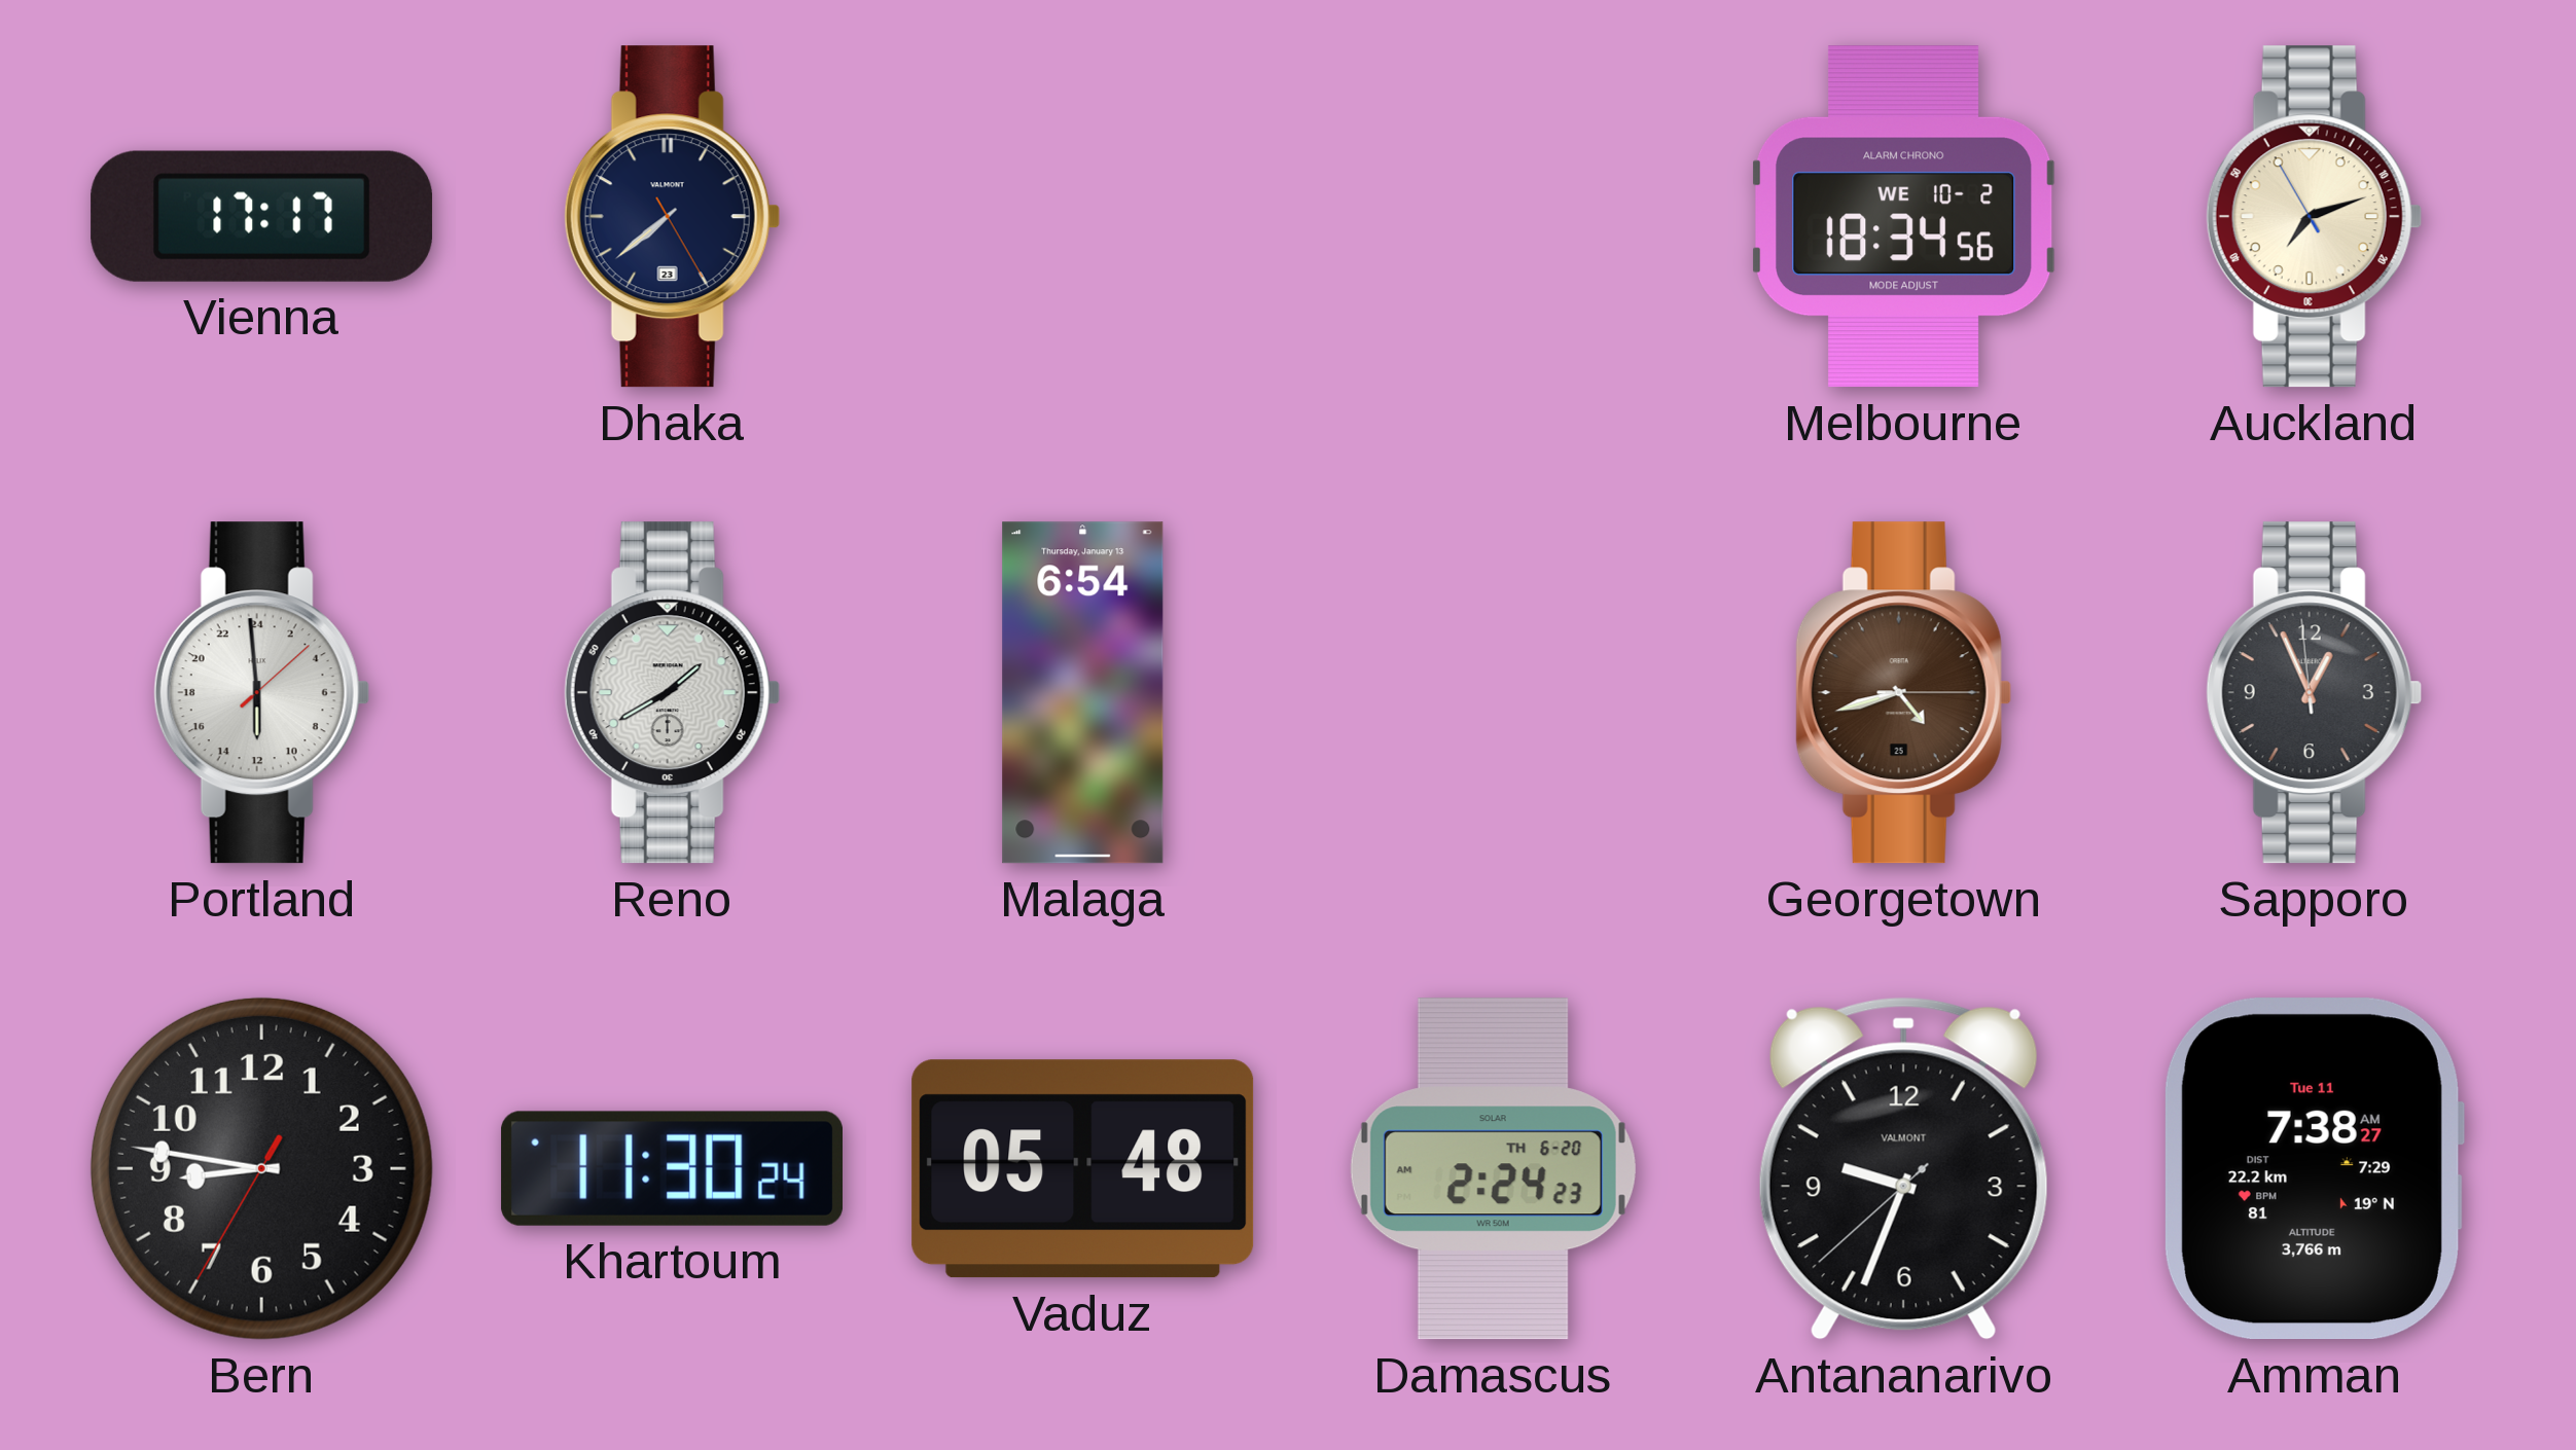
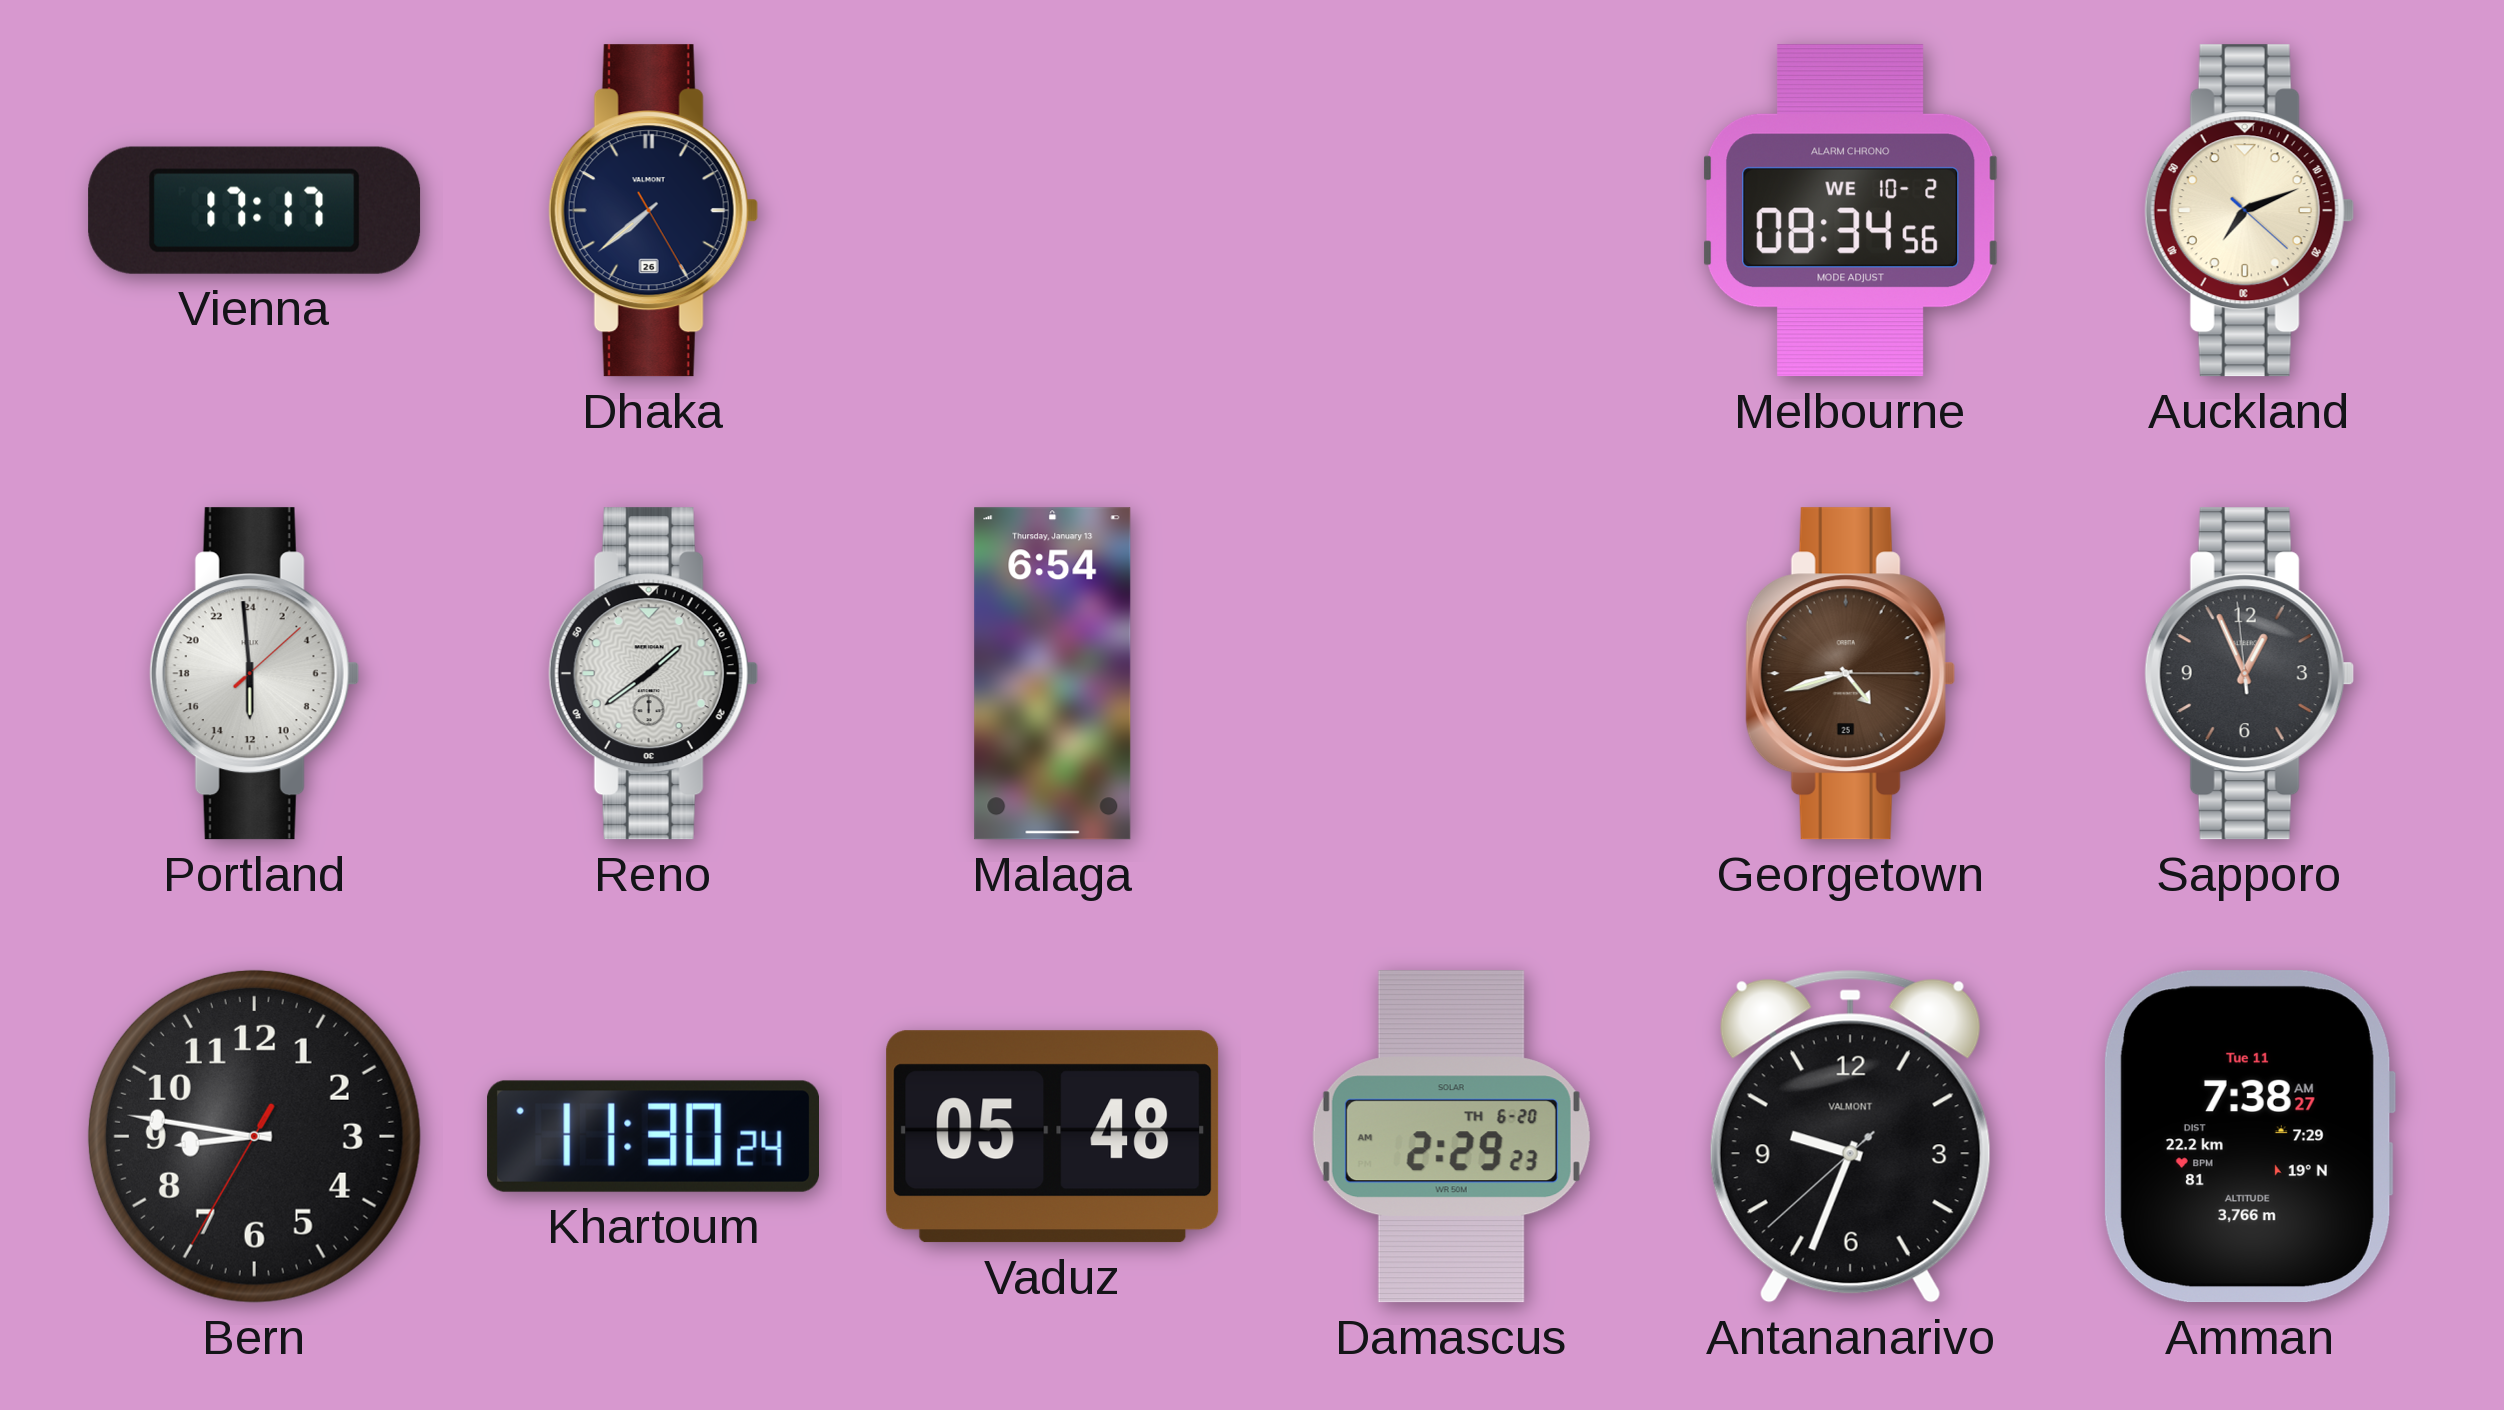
Dhaka date: 23 -> 26
Melbourne: 18:34 -> 08:34
Auckland: 7:11:55 -> 7:11:22
Reno: 1:40 -> 1:39
Damascus: 2:24 -> 2:29
